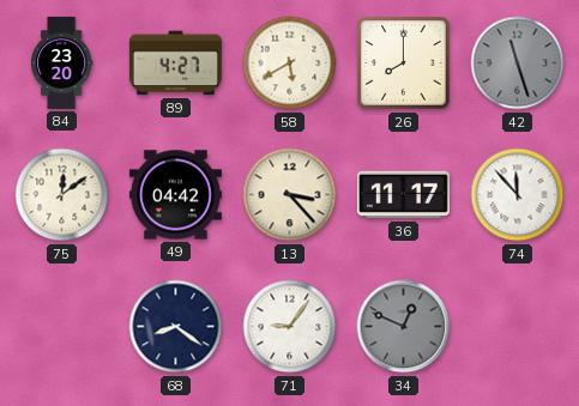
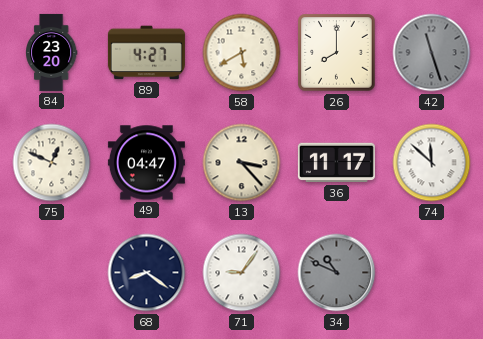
75: 12:09 -> 12:49
49: 04:42 -> 04:47
74: 11:53 -> 11:52
34: 12:49 -> 10:49
